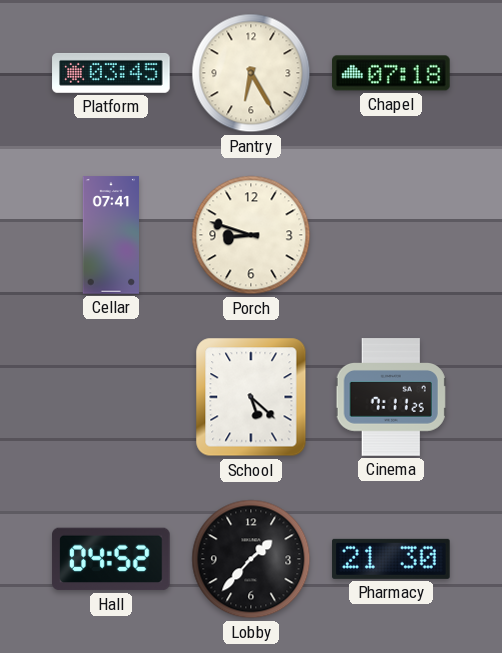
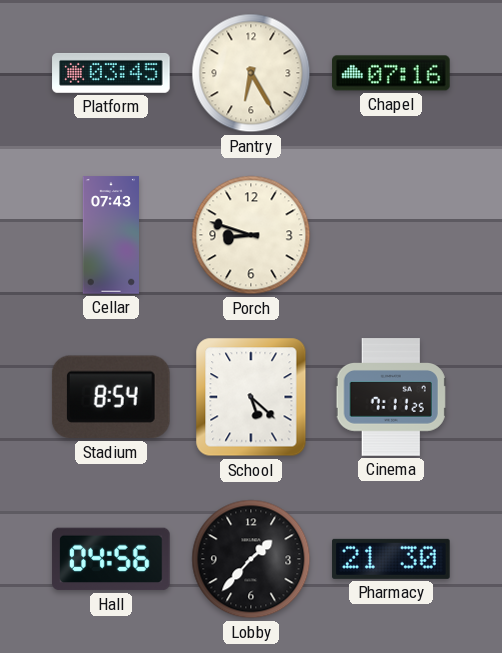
Chapel: 07:18 -> 07:16
Cellar: 07:41 -> 07:43
Stadium: none -> 8:54
Hall: 04:52 -> 04:56
